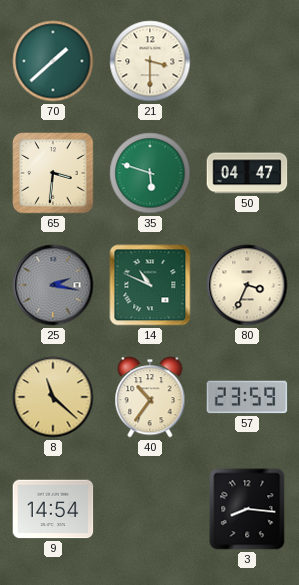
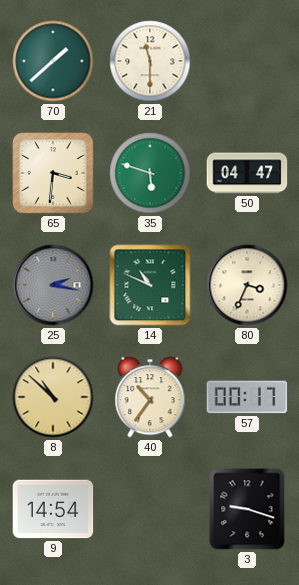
21: 3:30 -> 11:30
8: 11:22 -> 10:52
57: 23:59 -> 00:17
3: 8:16 -> 9:18
